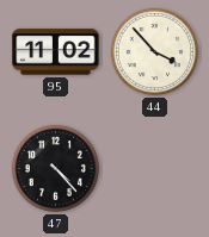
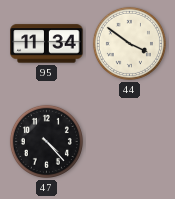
95: 11:02 -> 11:34
44: 3:53 -> 3:51
